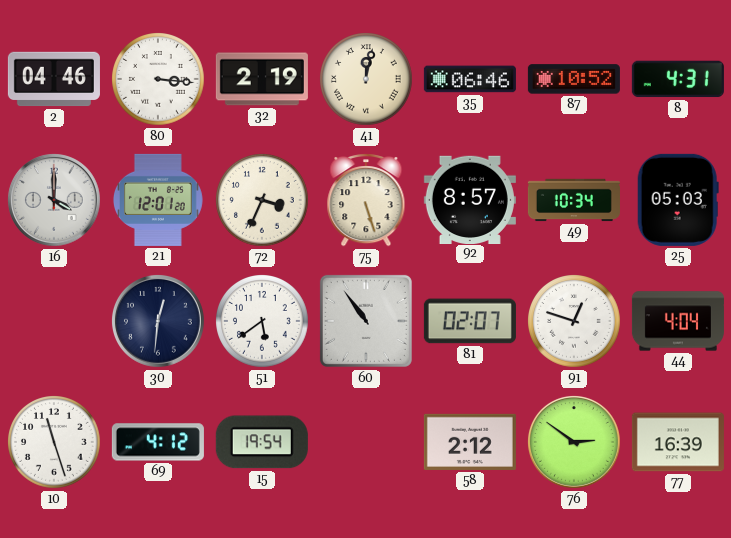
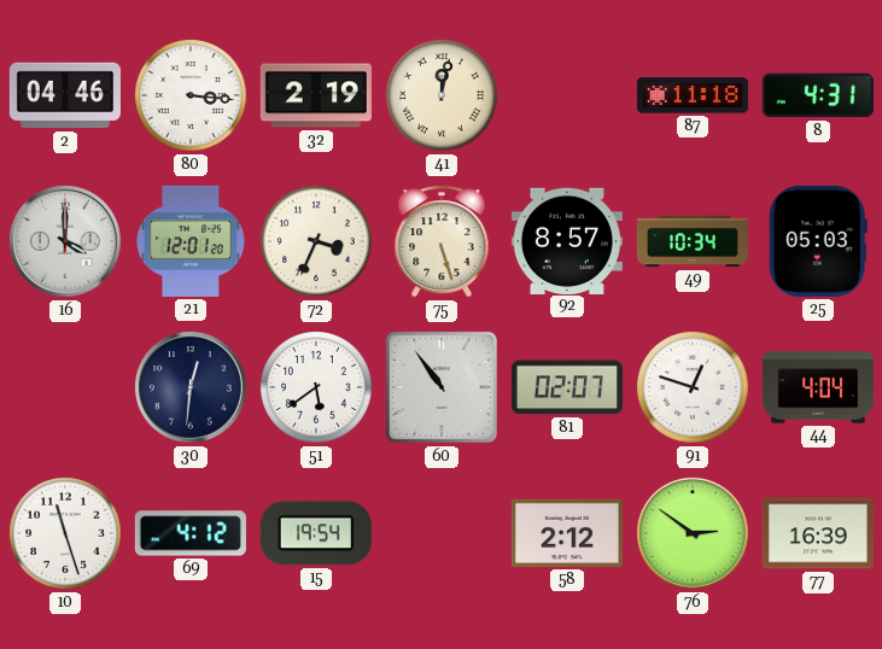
35: 06:46 -> none
87: 10:52 -> 11:18
